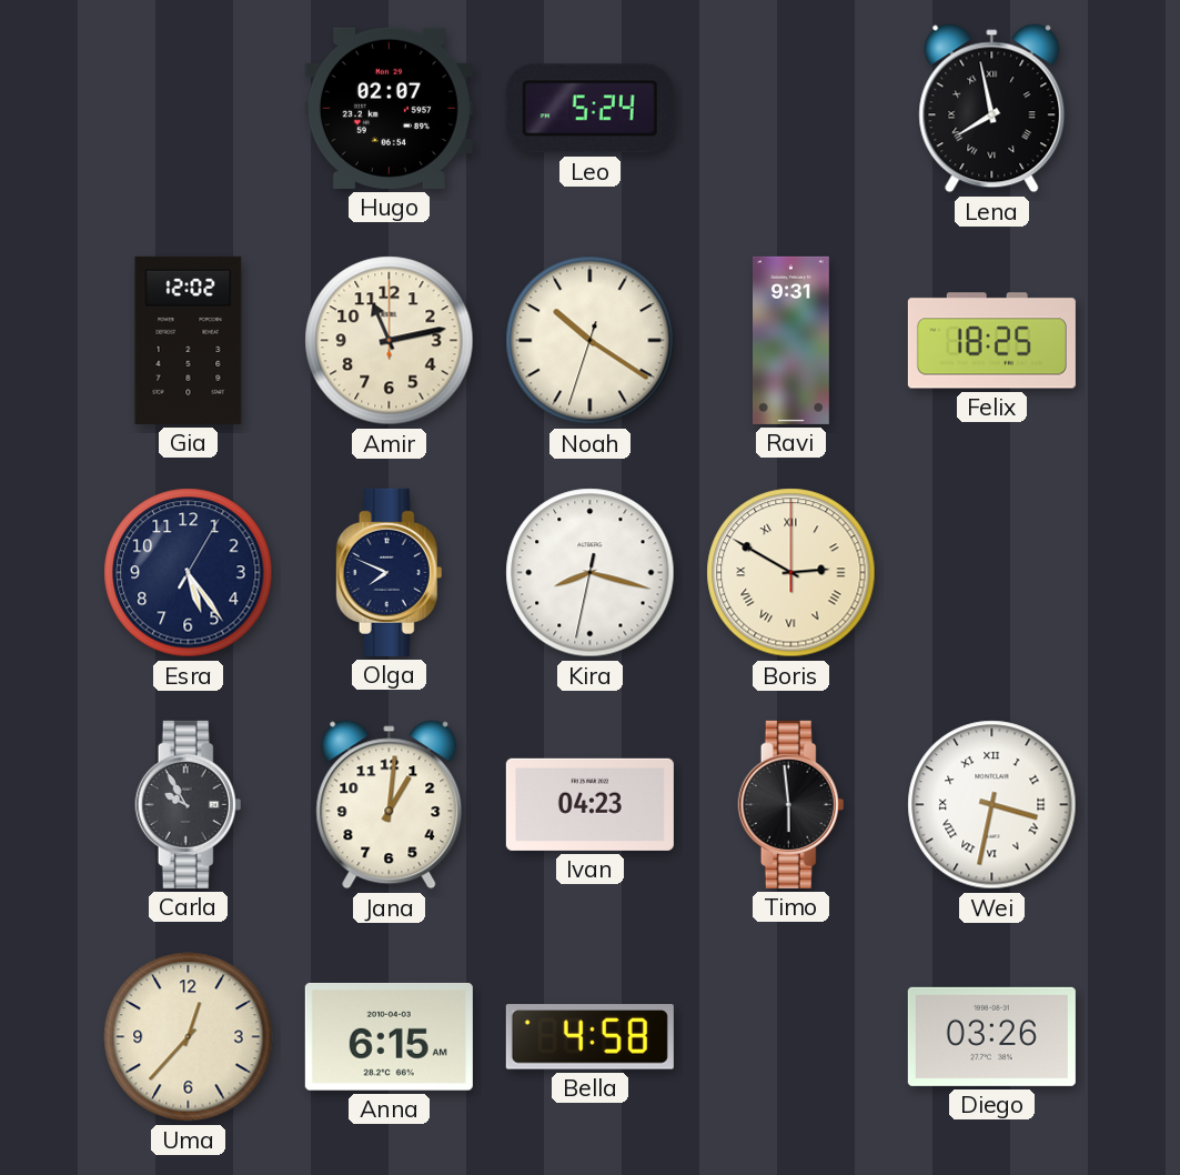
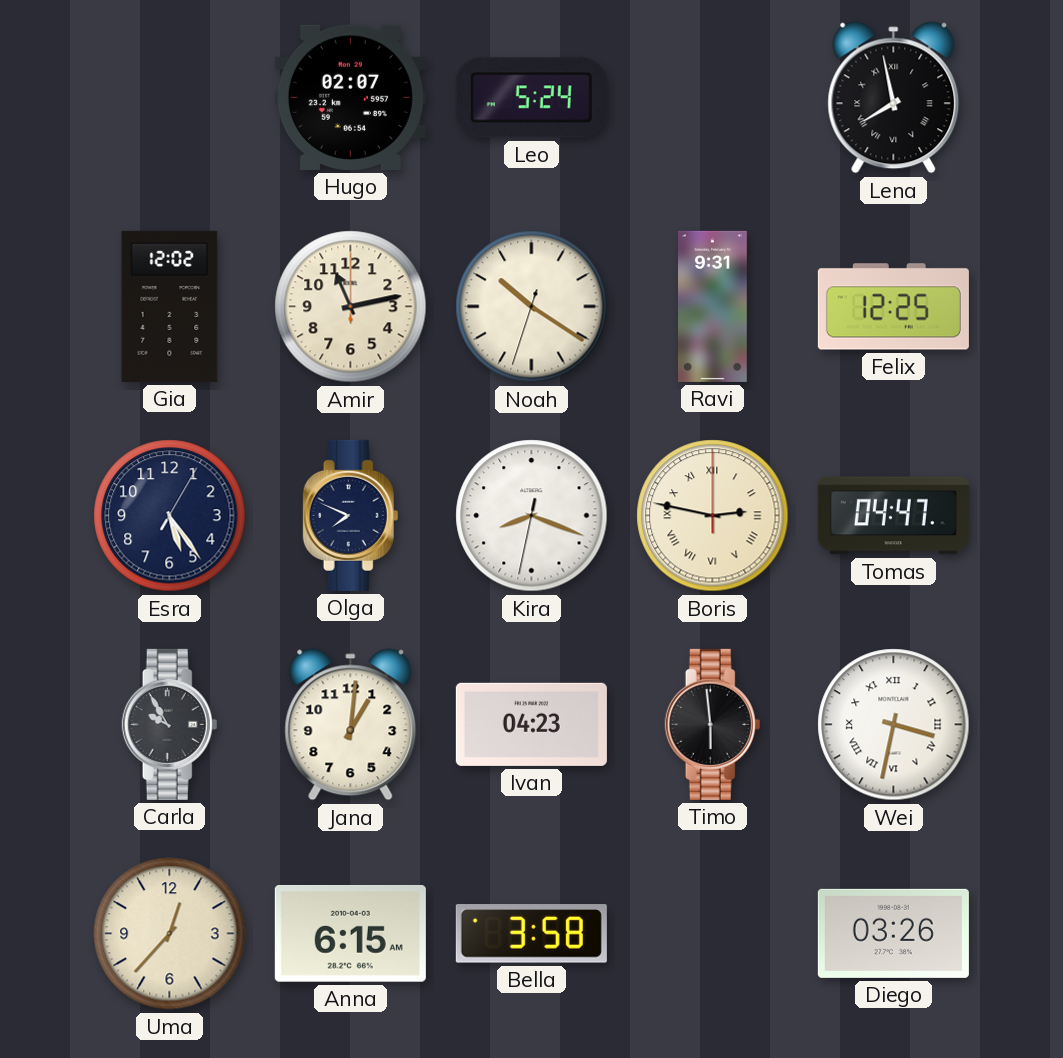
Felix: 18:25 -> 12:25
Kira: 8:17 -> 8:18
Boris: 2:50 -> 2:47
Tomas: none -> 04:47
Bella: 4:58 -> 3:58
